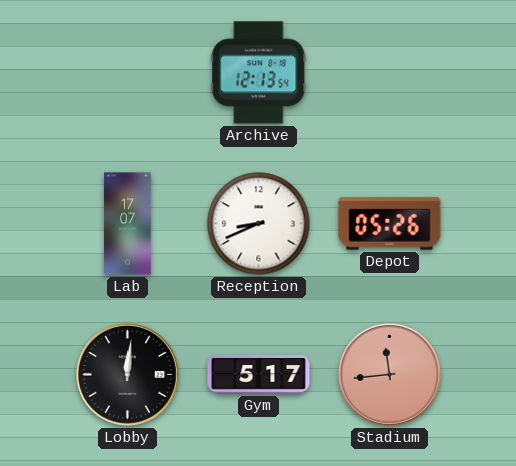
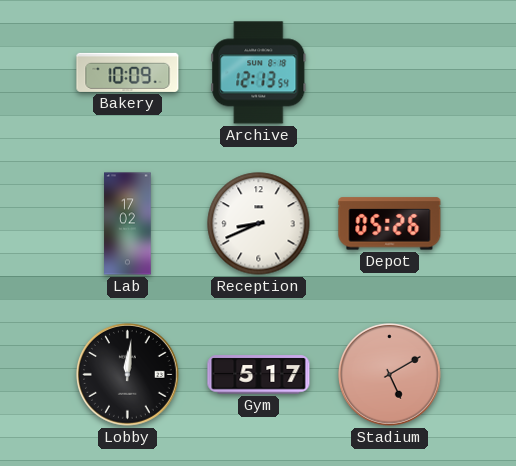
Bakery: none -> 10:09
Lab: 17:07 -> 17:02
Stadium: 11:44 -> 5:10
